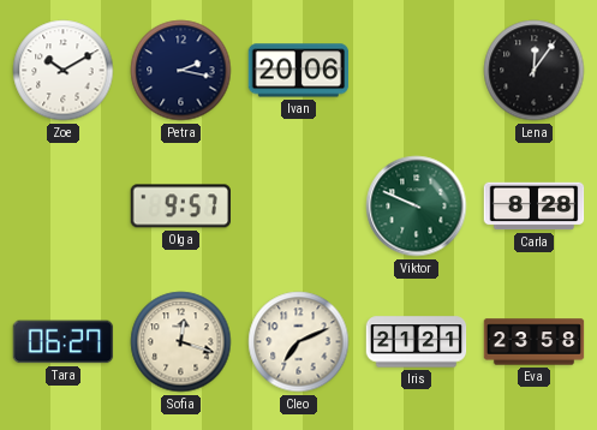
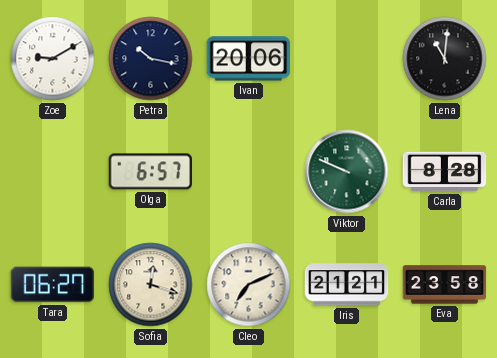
Zoe: 10:10 -> 9:10
Petra: 2:17 -> 10:17
Lena: 12:06 -> 11:01
Olga: 9:57 -> 6:57
